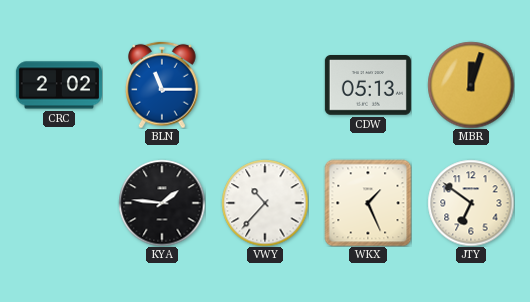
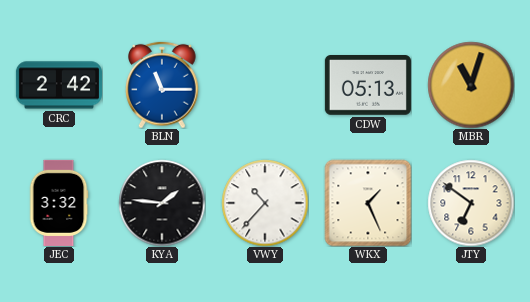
CRC: 2:02 -> 2:42
MBR: 12:03 -> 11:03
JEC: none -> 3:32
